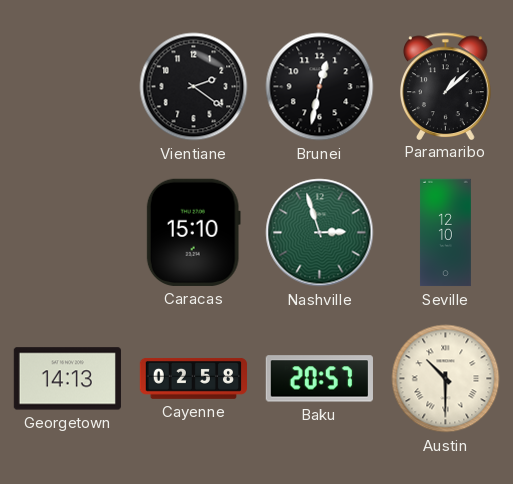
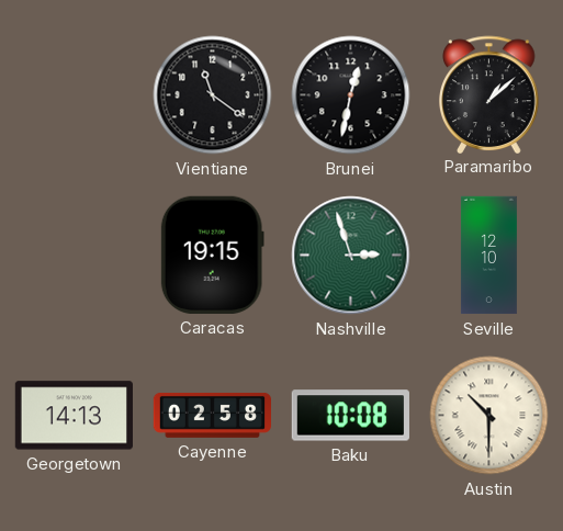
Vientiane: 2:21 -> 11:21
Caracas: 15:10 -> 19:15
Baku: 20:57 -> 10:08
